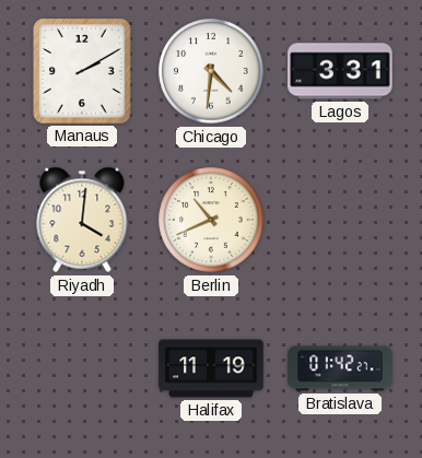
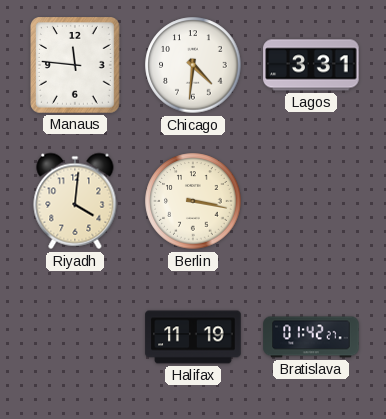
Manaus: 2:10 -> 11:46
Berlin: 10:41 -> 3:17
